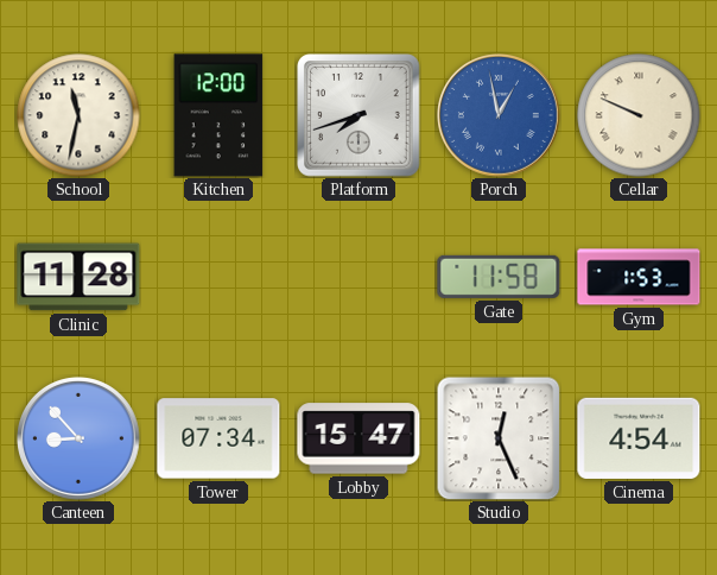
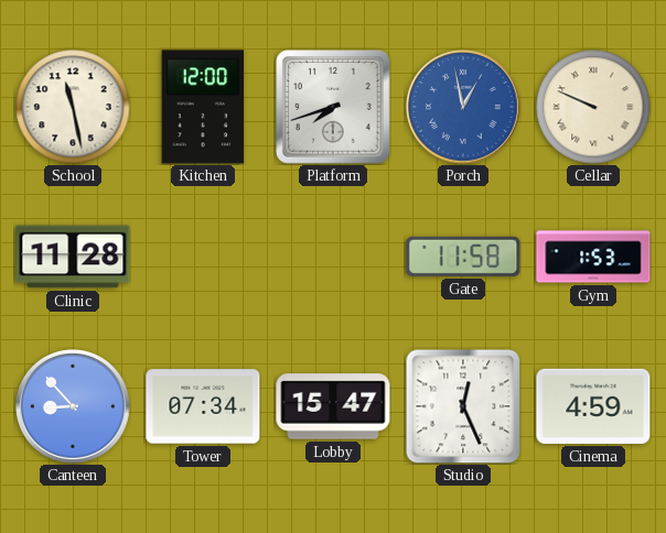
School: 11:32 -> 11:28
Cinema: 4:54 -> 4:59
